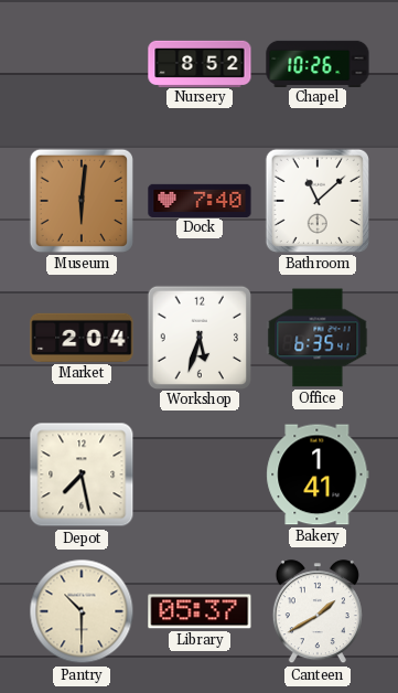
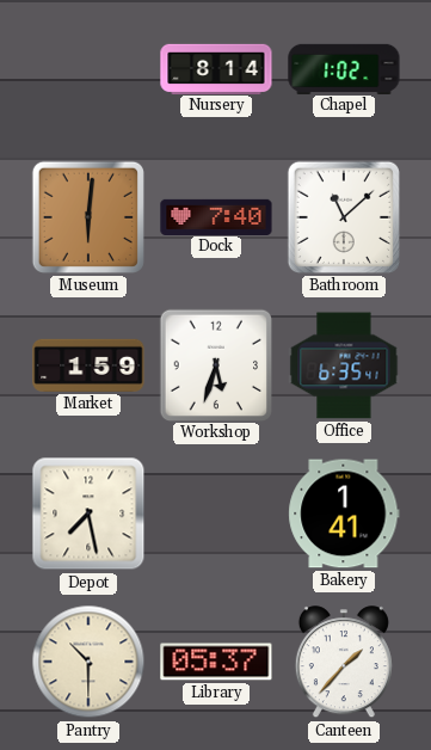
Nursery: 8:52 -> 8:14
Chapel: 10:26 -> 1:02
Market: 2:04 -> 1:59
Canteen: 1:40 -> 1:37
